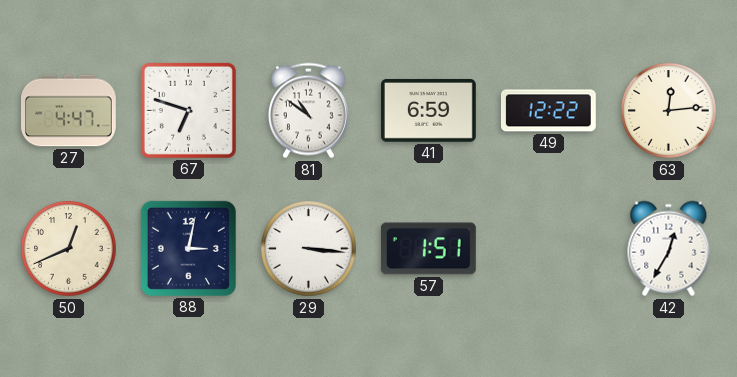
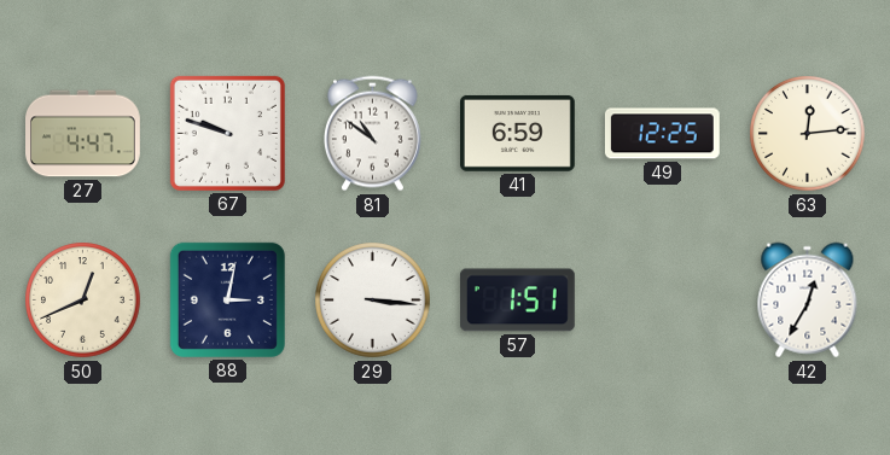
67: 6:48 -> 9:48
49: 12:22 -> 12:25
